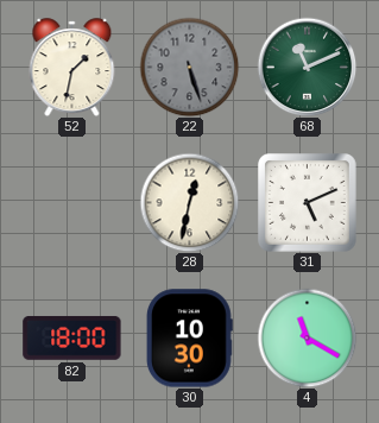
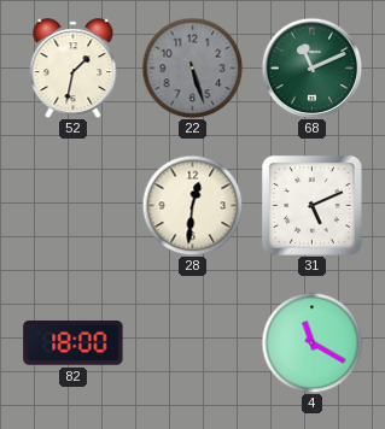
28: 12:32 -> 12:31
30: 10:30 -> none
